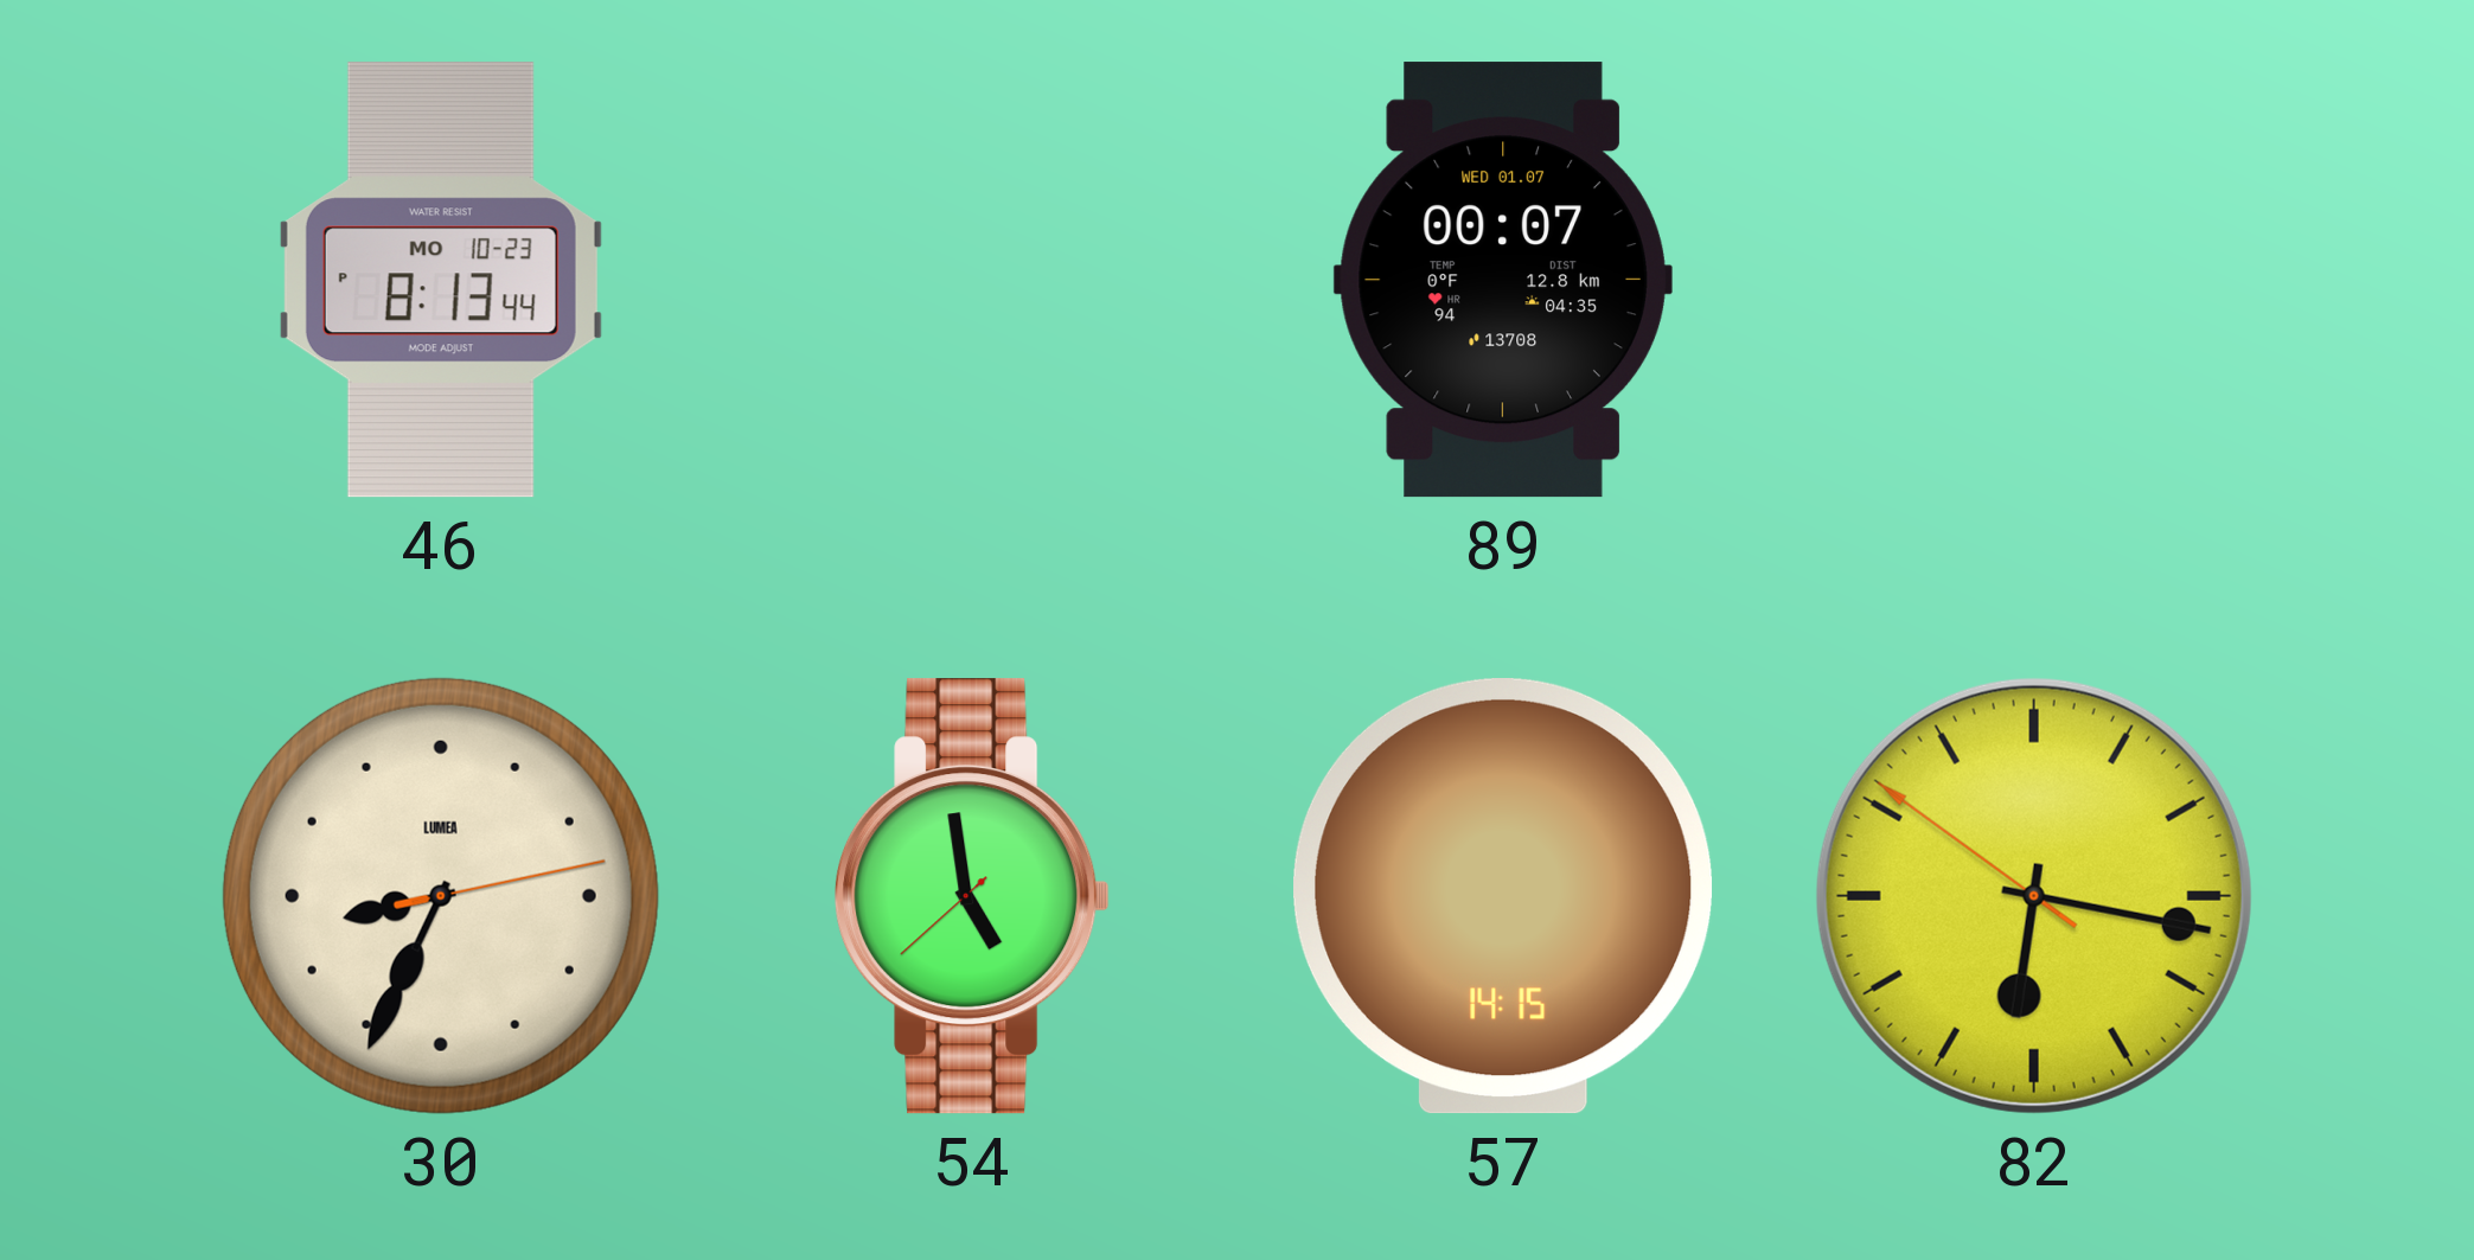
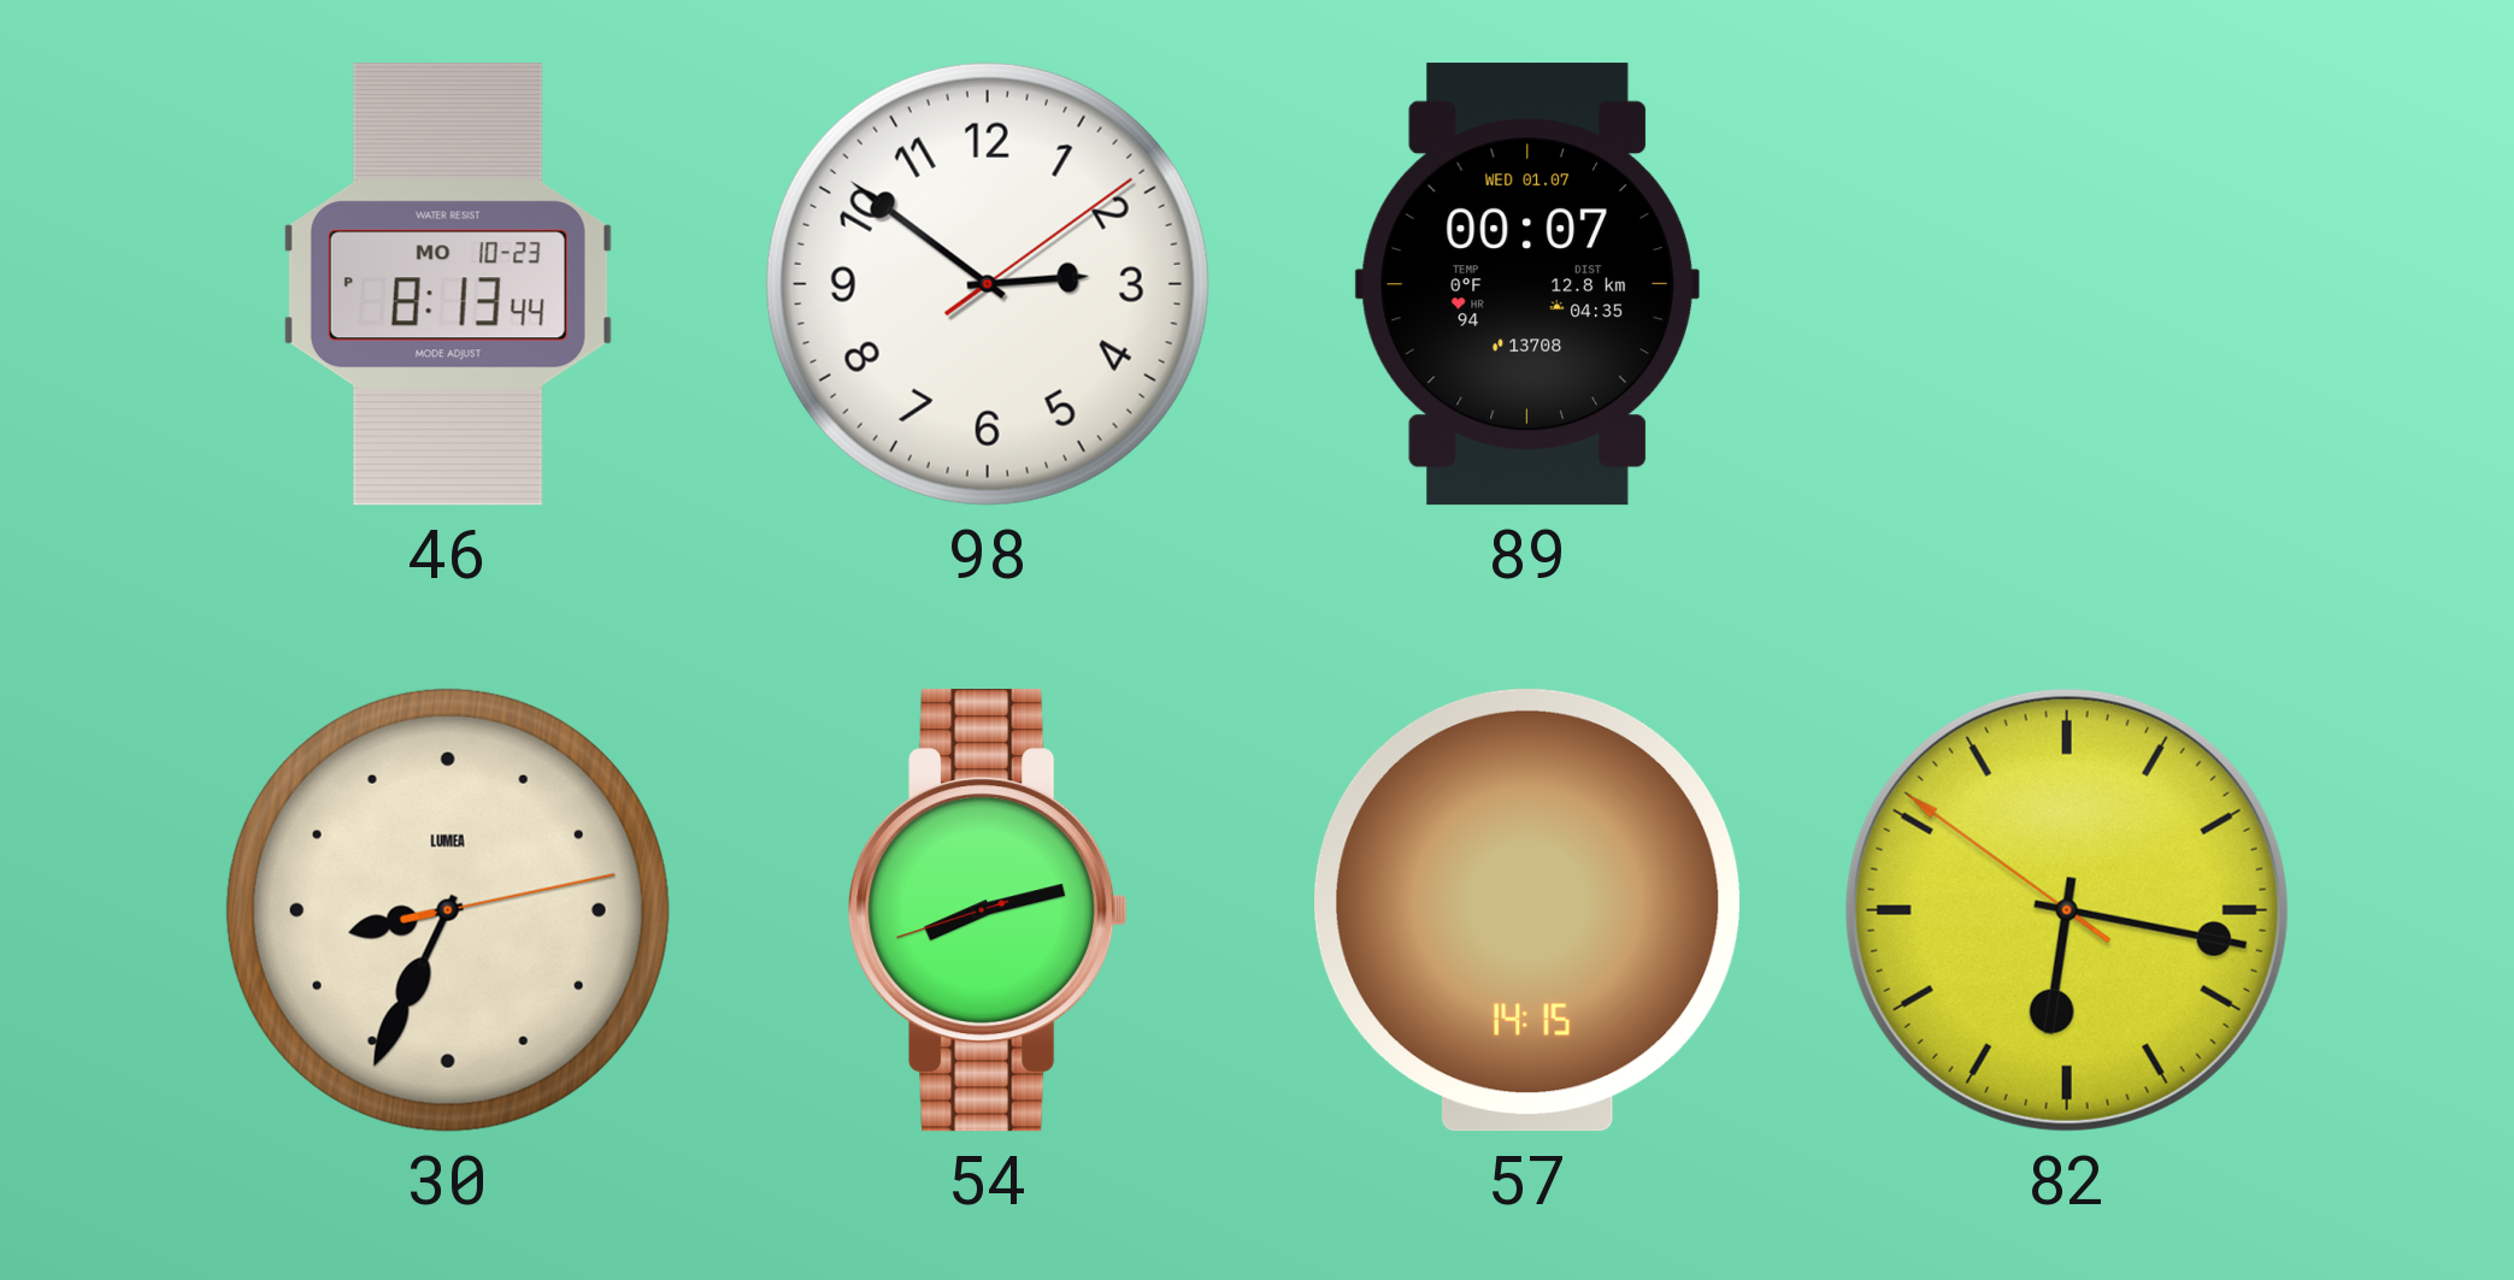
98: none -> 2:51
54: 4:58 -> 8:12
